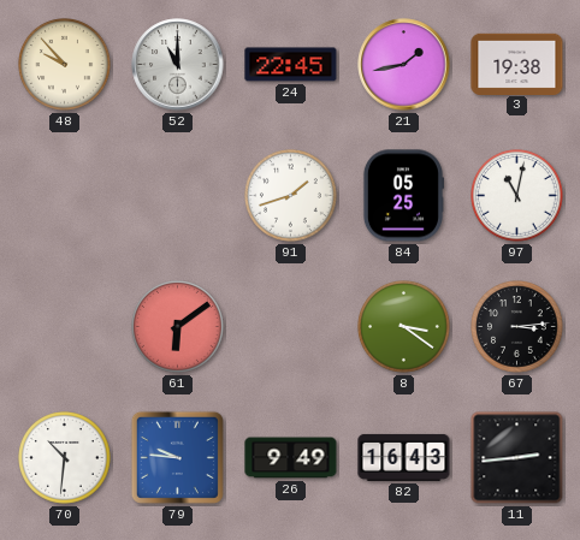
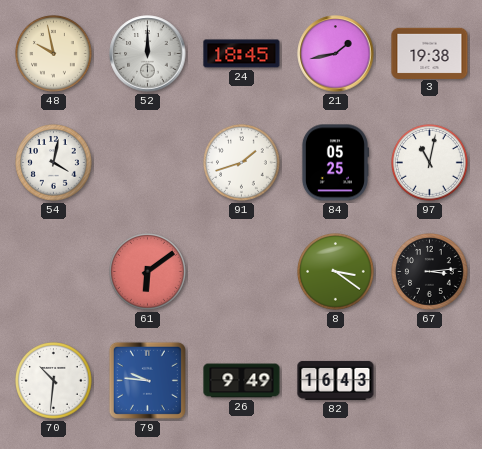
48: 9:53 -> 9:58
52: 11:00 -> 12:00
24: 22:45 -> 18:45
54: none -> 4:02
11: 2:44 -> none
